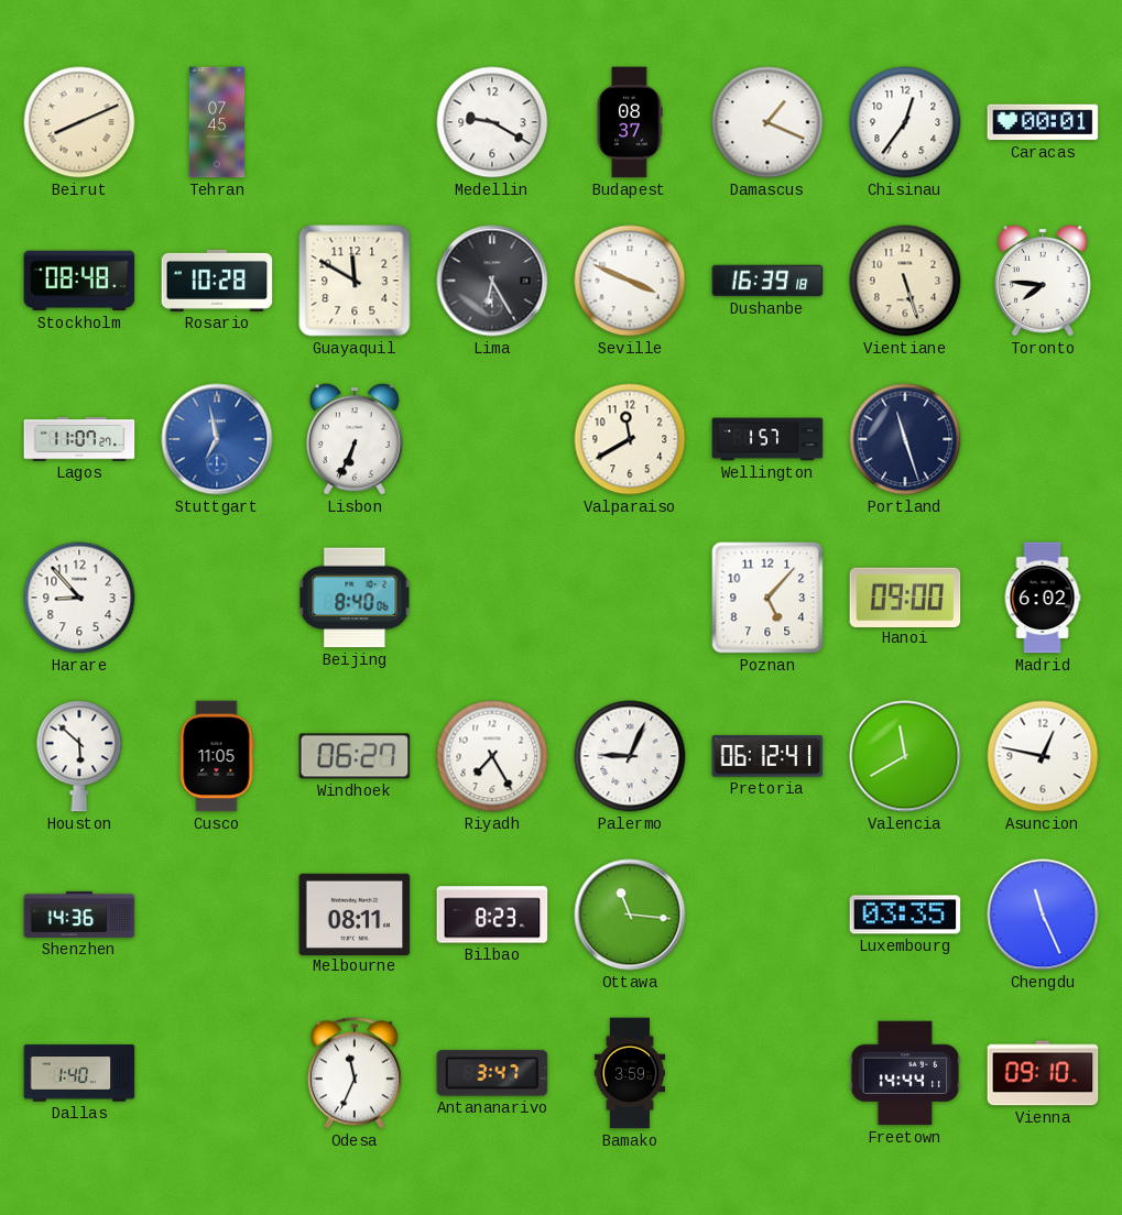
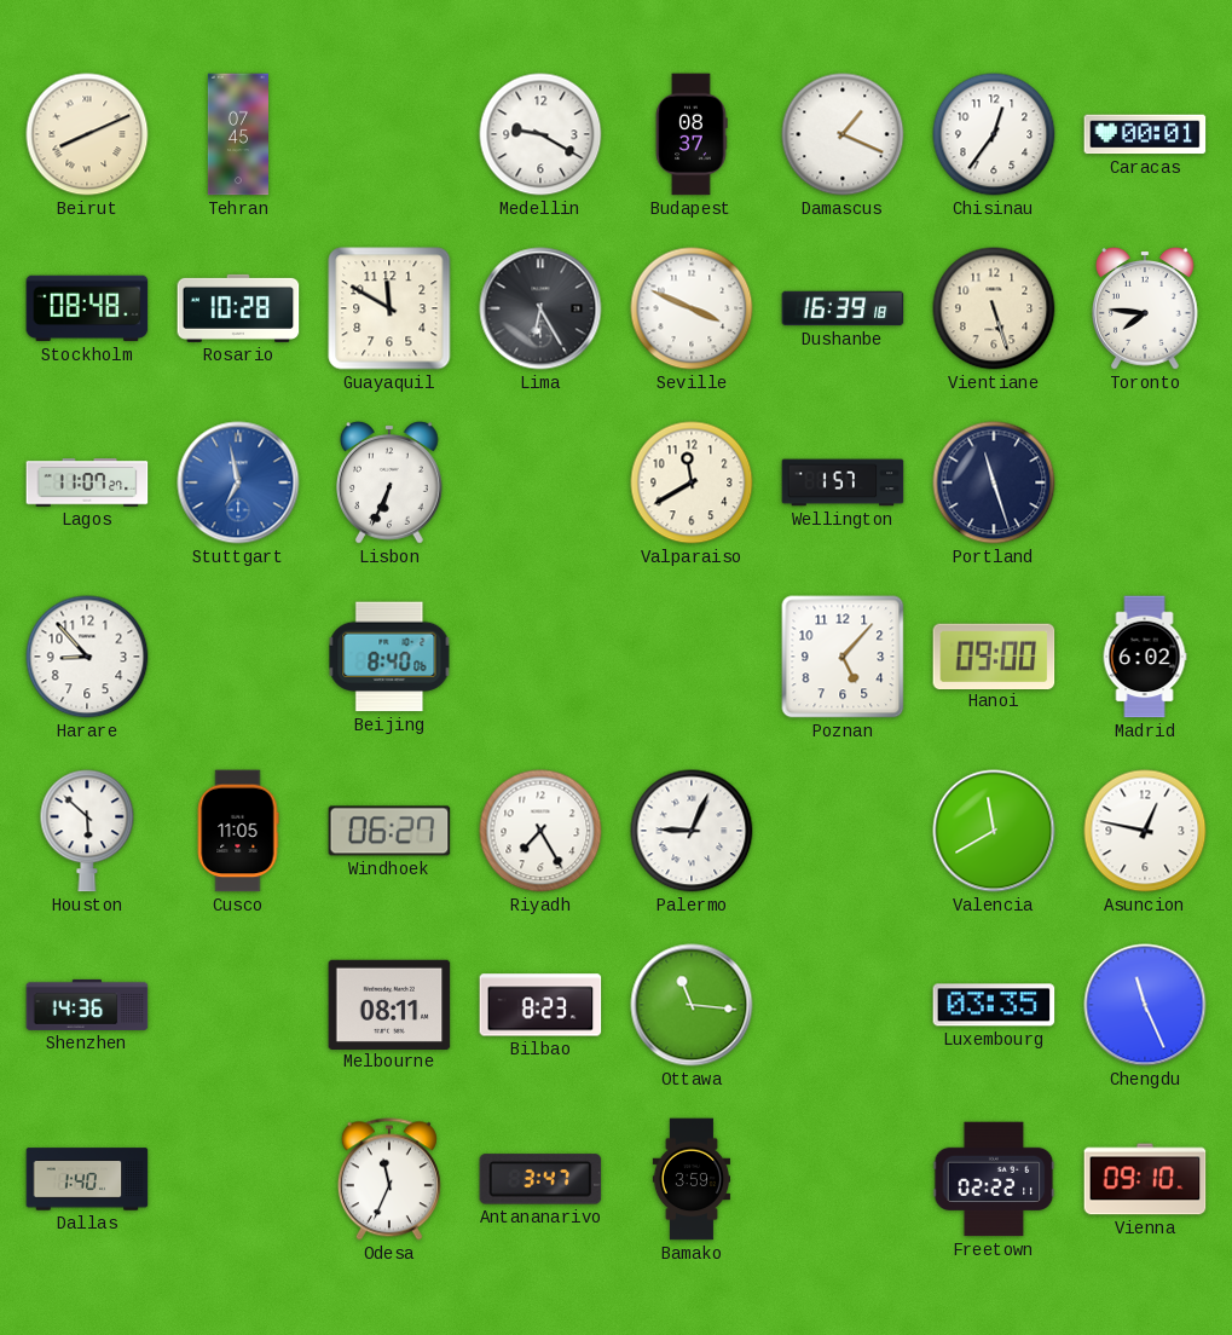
Pretoria: 06:12 -> none
Freetown: 14:44 -> 02:22
